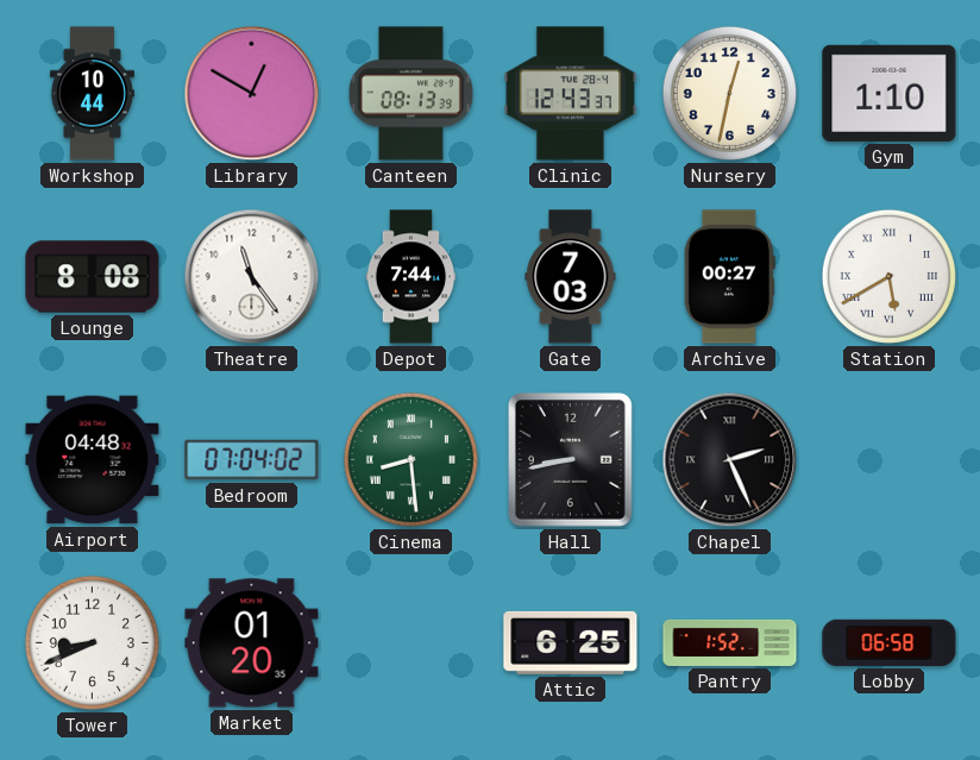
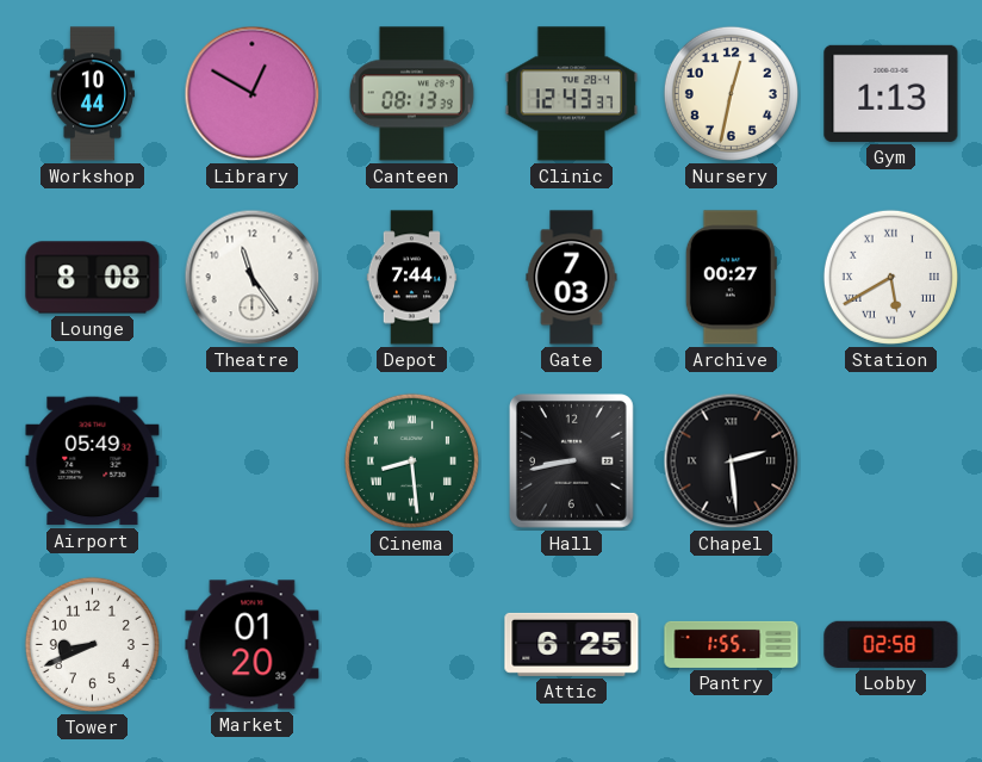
Gym: 1:10 -> 1:13
Airport: 04:48 -> 05:49
Bedroom: 07:04 -> none
Chapel: 2:26 -> 2:29
Pantry: 1:52 -> 1:55
Lobby: 06:58 -> 02:58
